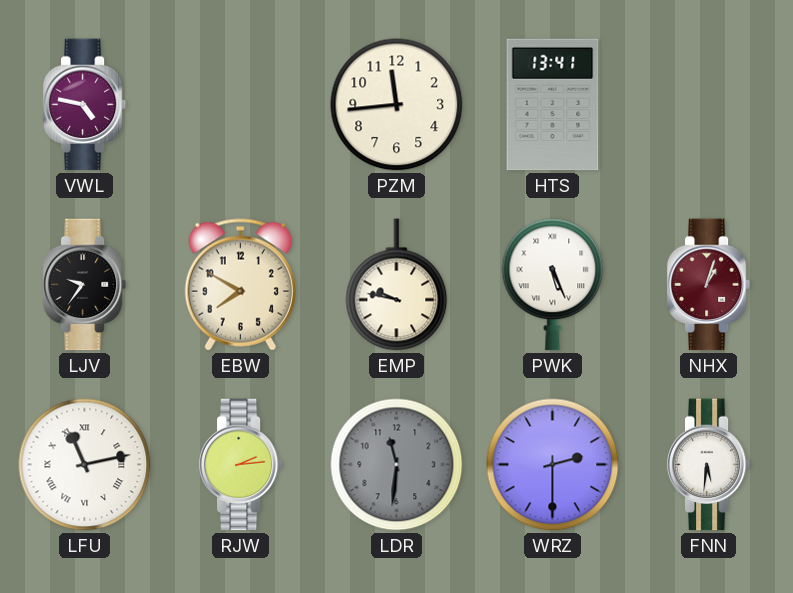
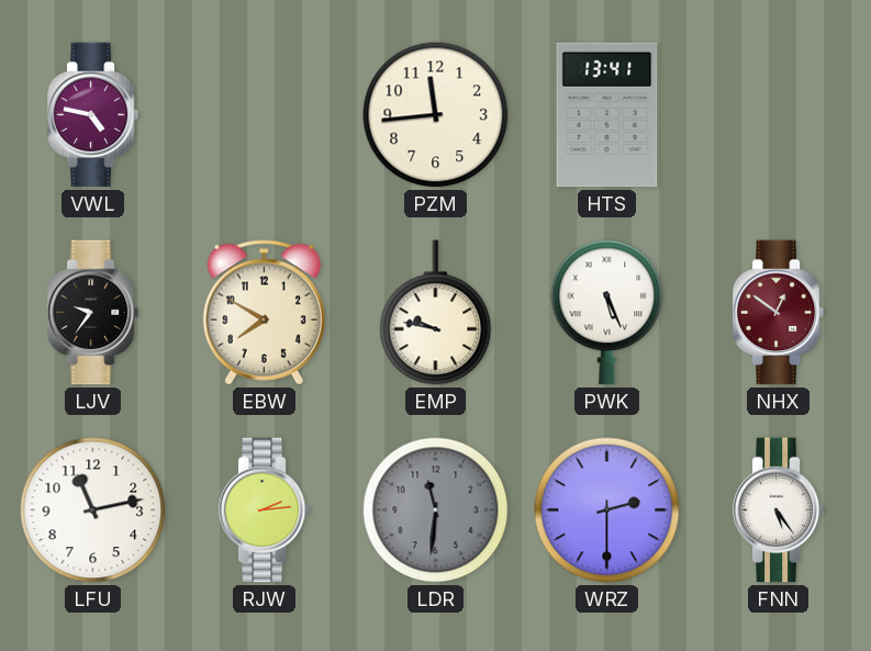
NHX: 1:03 -> 12:51
LFU numerals: Roman -> Arabic
FNN: 5:31 -> 5:24
